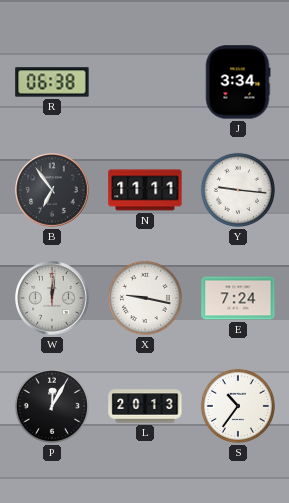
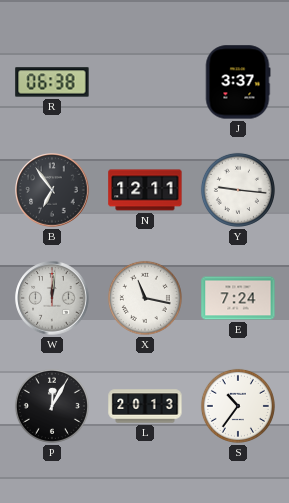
J: 3:34 -> 3:37
N: 11:11 -> 12:11
X: 9:17 -> 11:17
